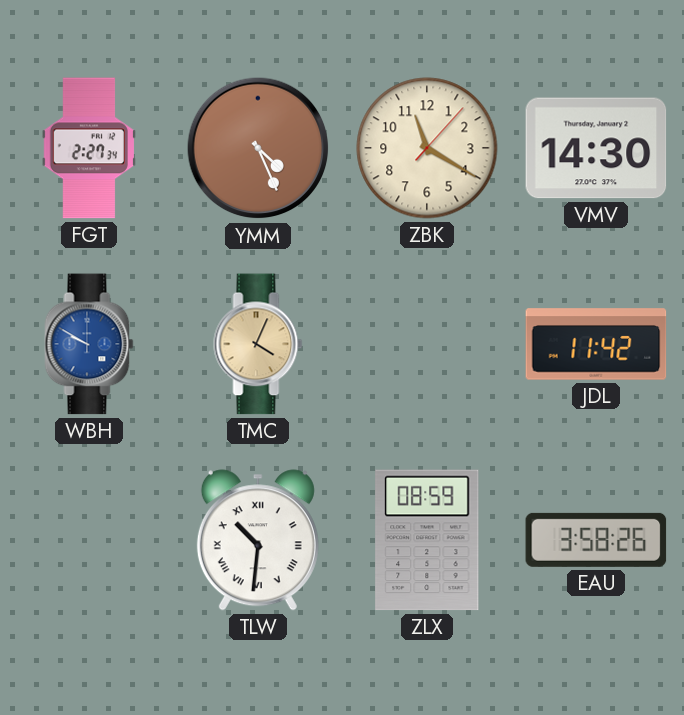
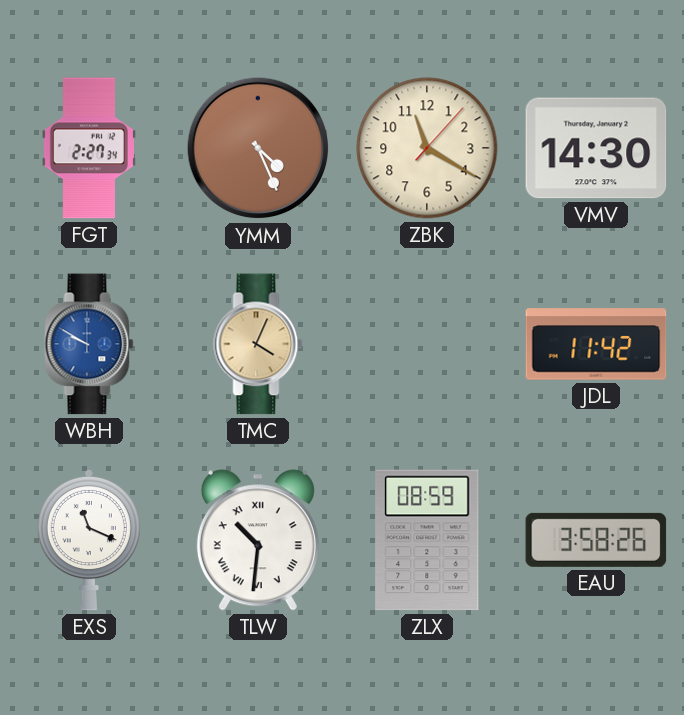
EXS: none -> 11:19
